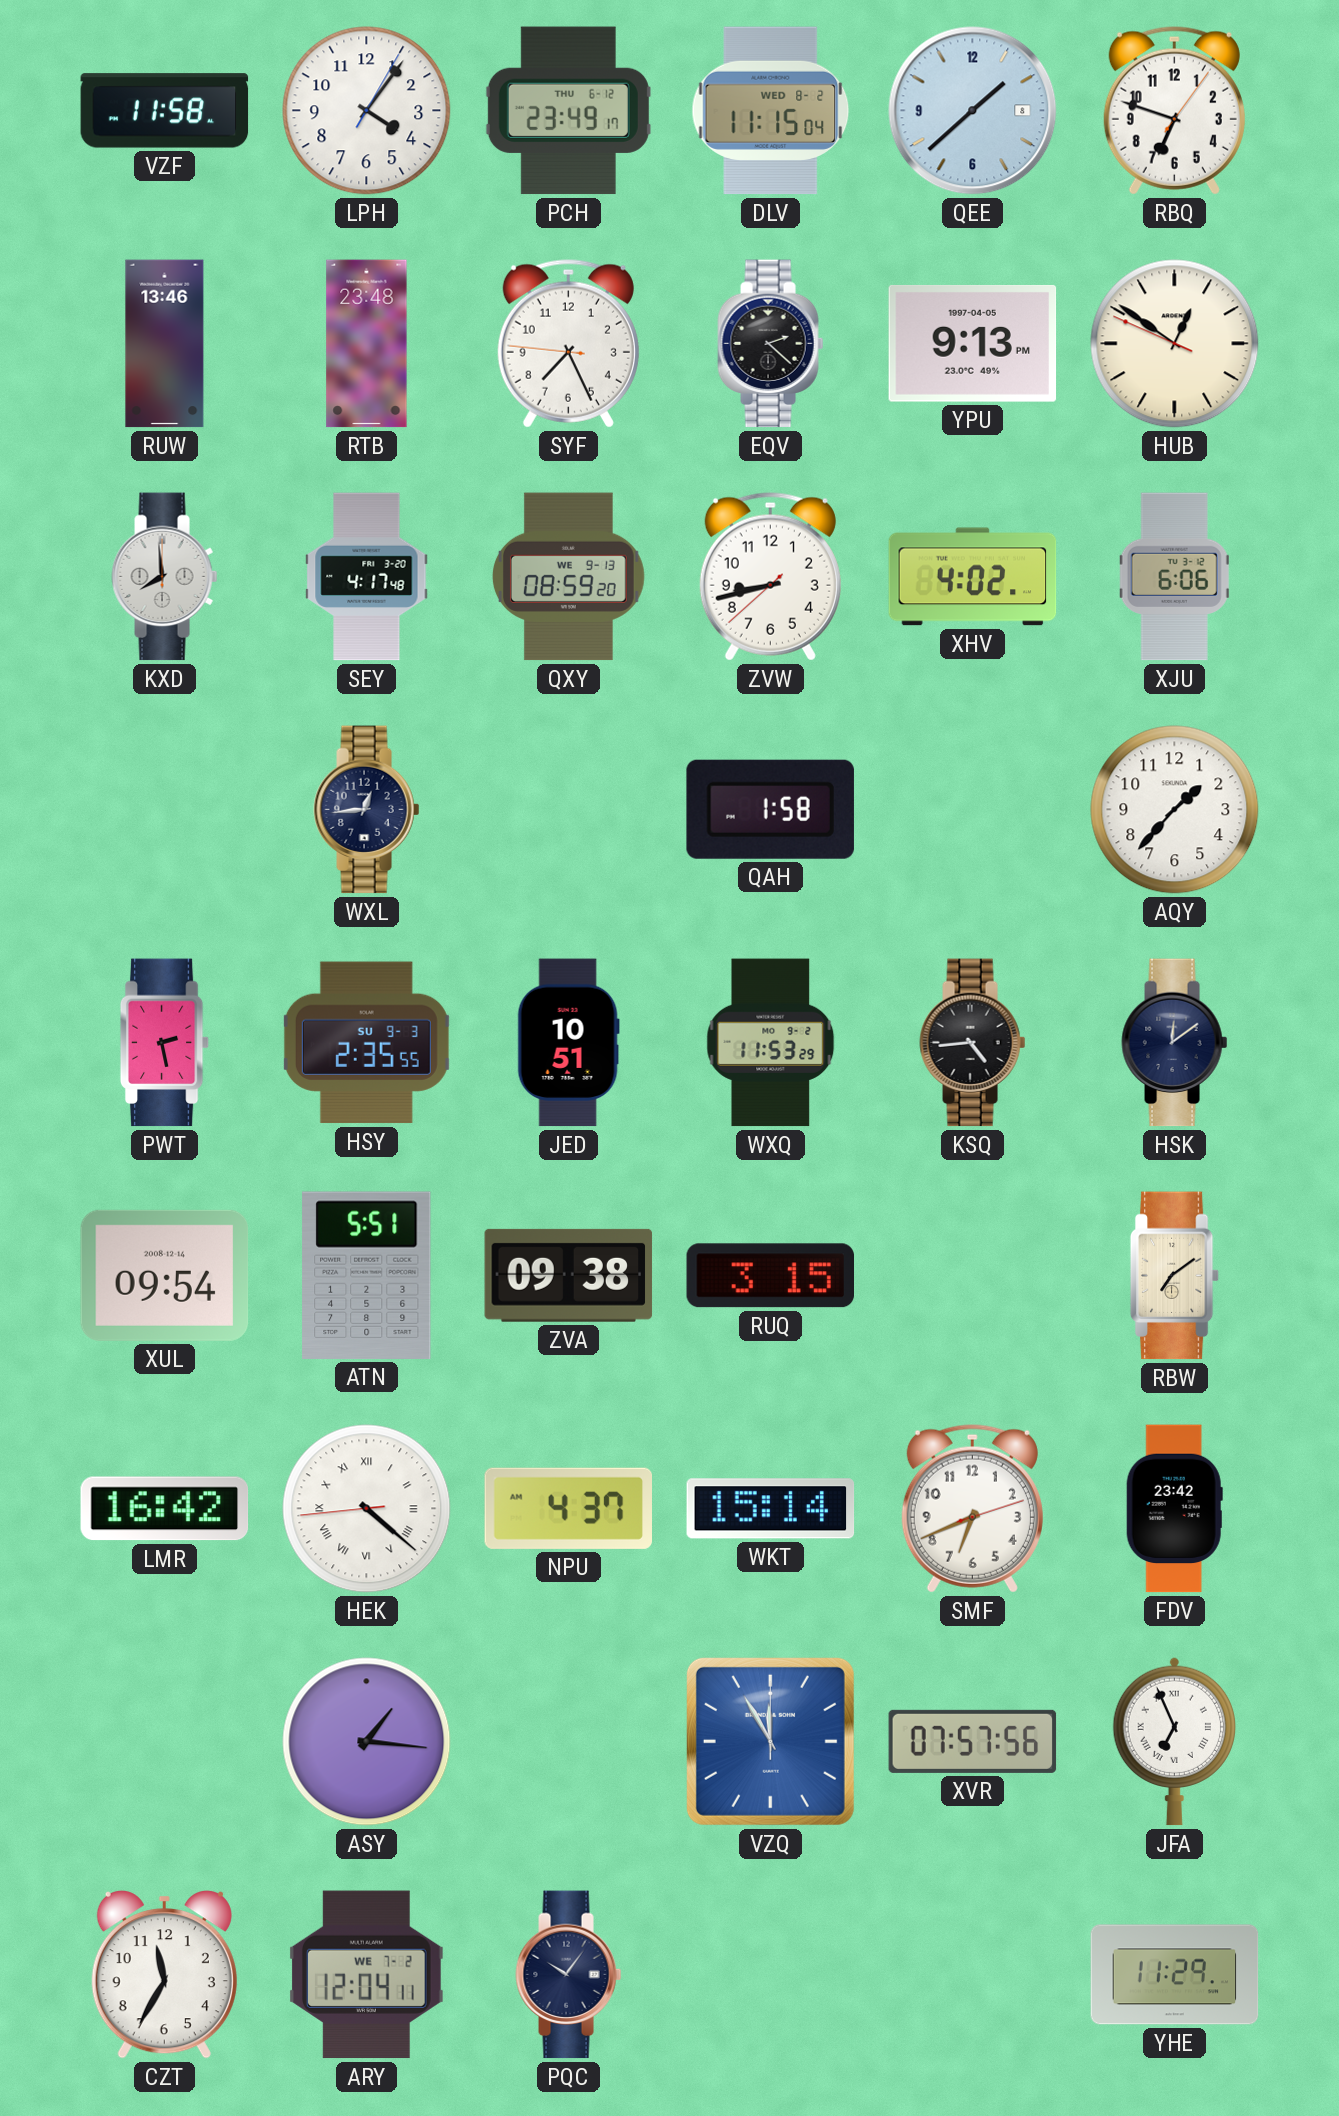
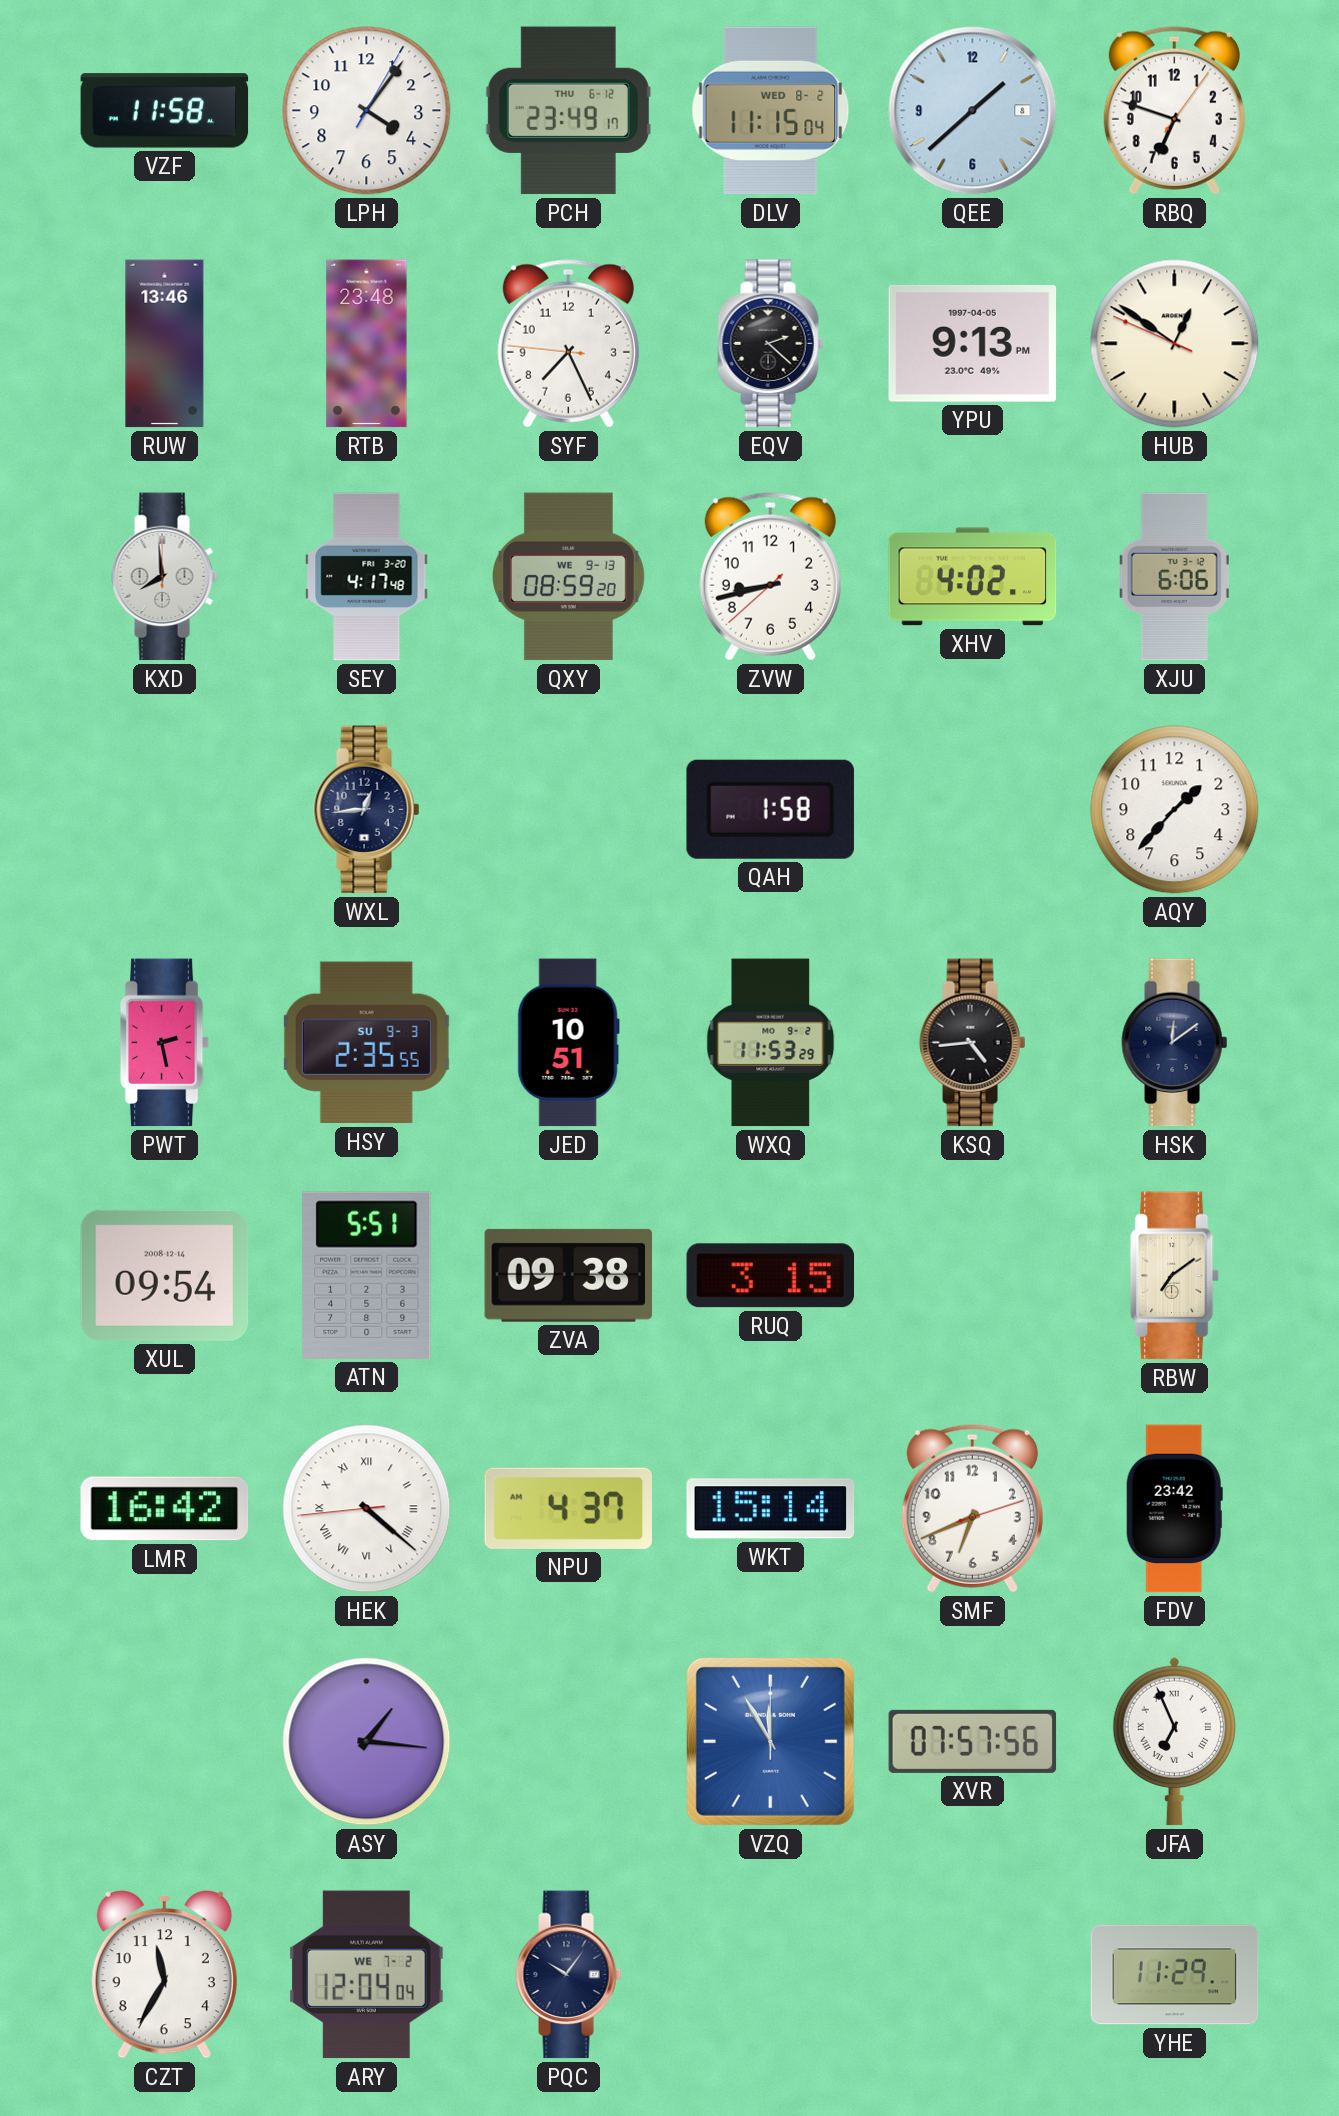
ARY: 12:04:11 -> 12:04:04
